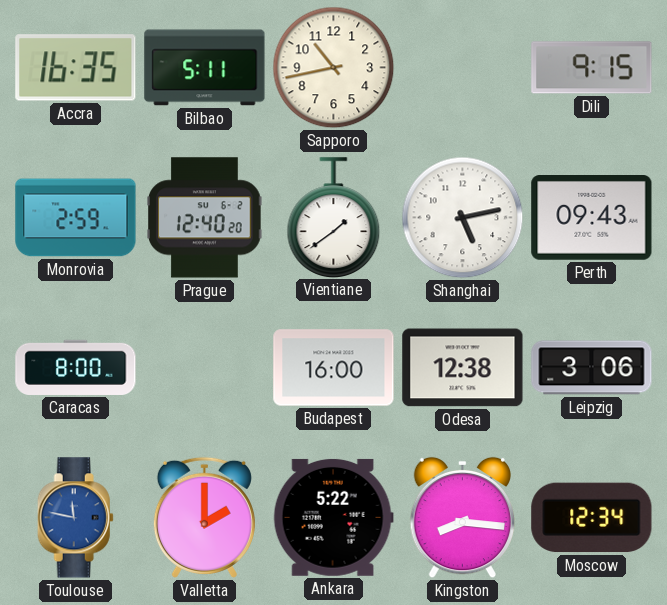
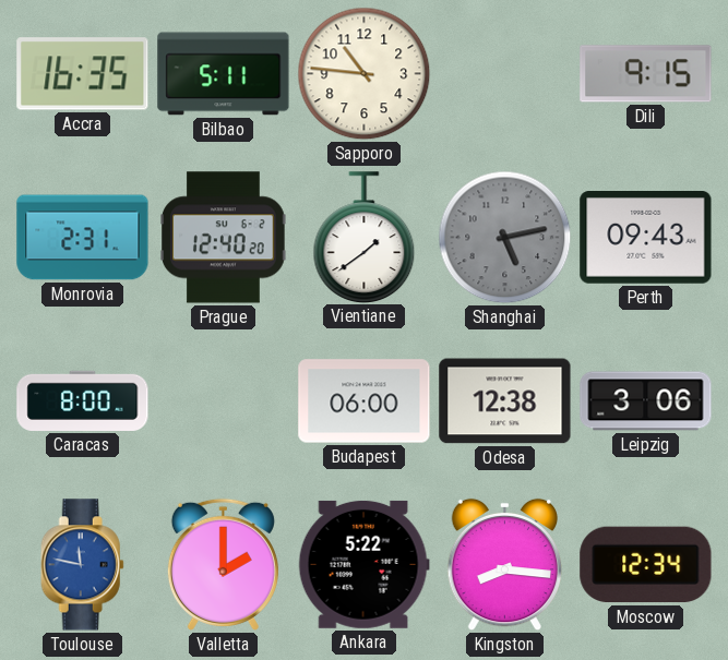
Sapporo: 10:43 -> 10:46
Monrovia: 2:59 -> 2:31
Shanghai dial: white -> grey
Budapest: 16:00 -> 06:00
